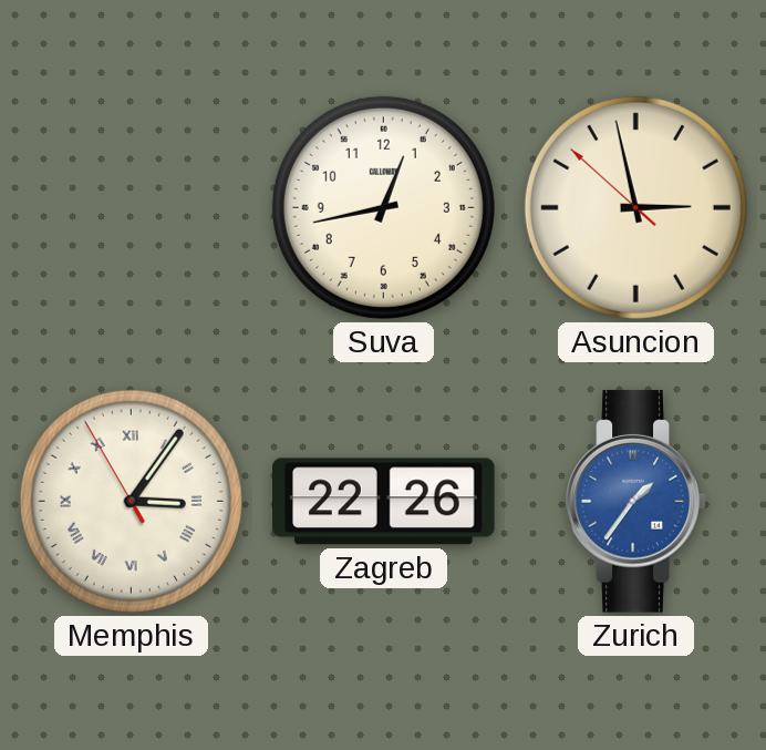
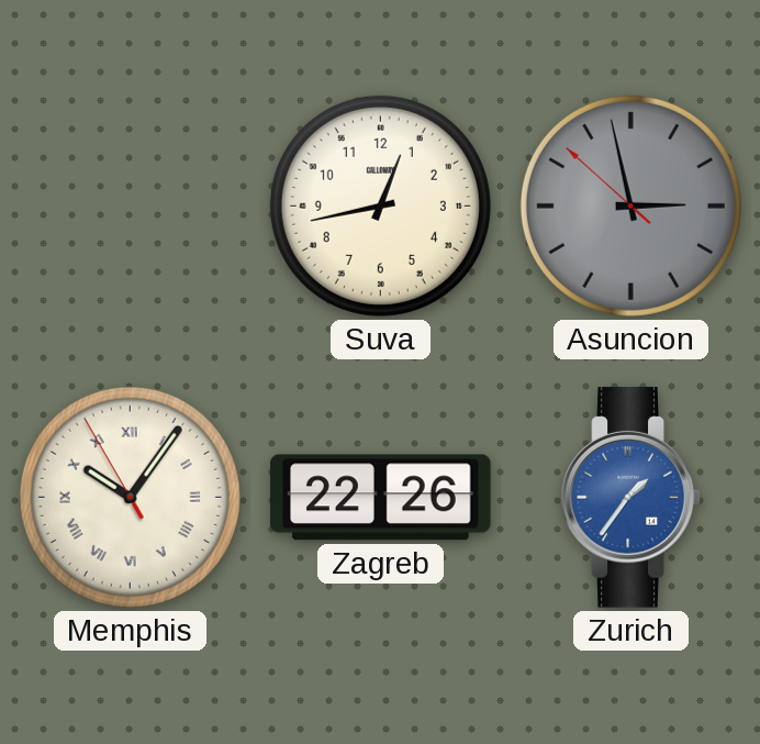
Asuncion dial: cream -> grey
Memphis: 3:05 -> 10:05
